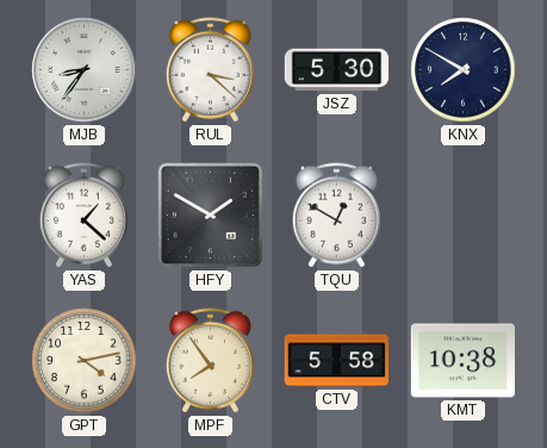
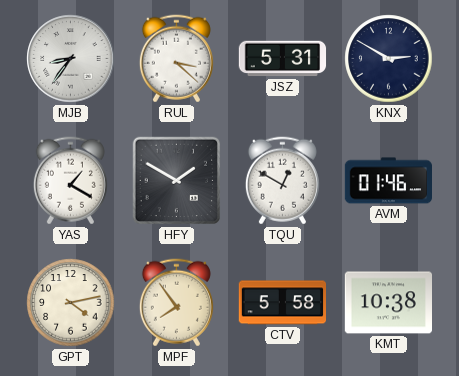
JSZ: 5:30 -> 5:31
KNX: 7:50 -> 2:50
YAS: 1:22 -> 1:20
AVM: none -> 01:46
